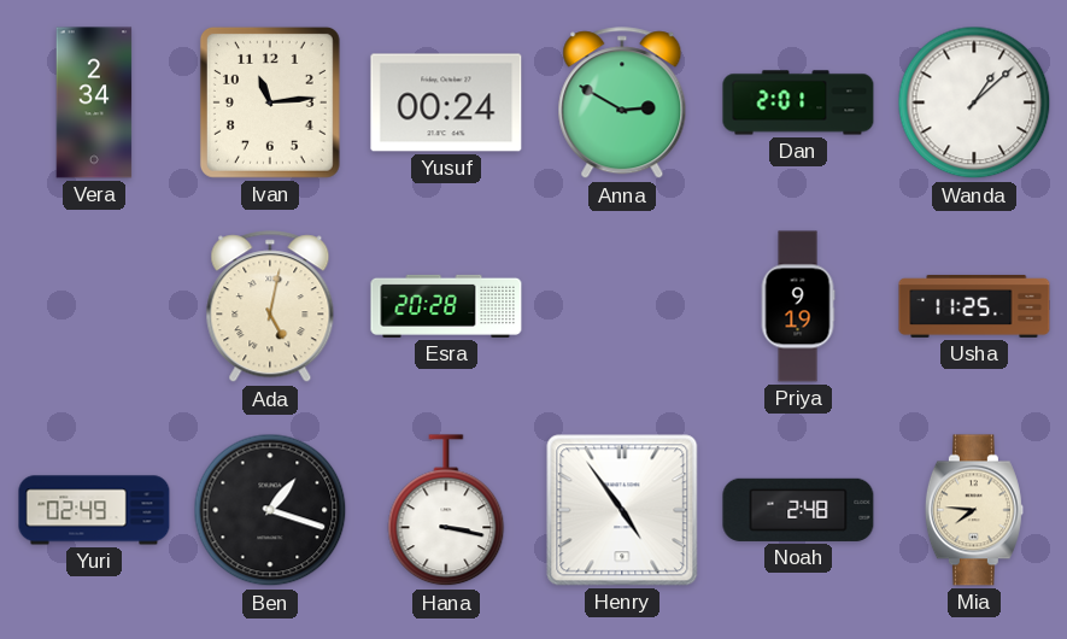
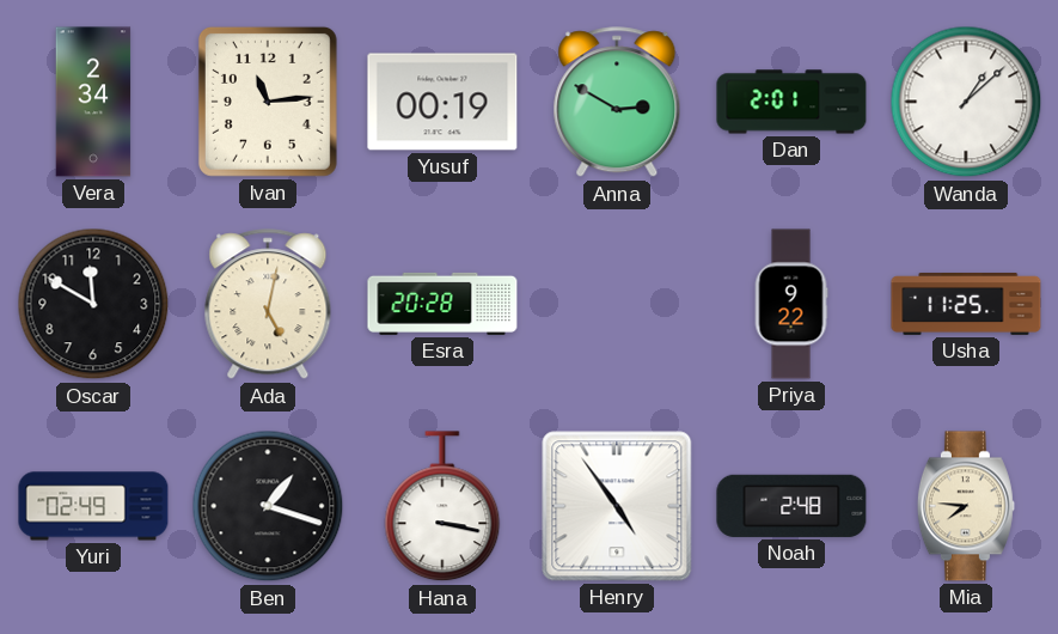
Yusuf: 00:24 -> 00:19
Oscar: none -> 11:50
Priya: 9:19 -> 9:22
